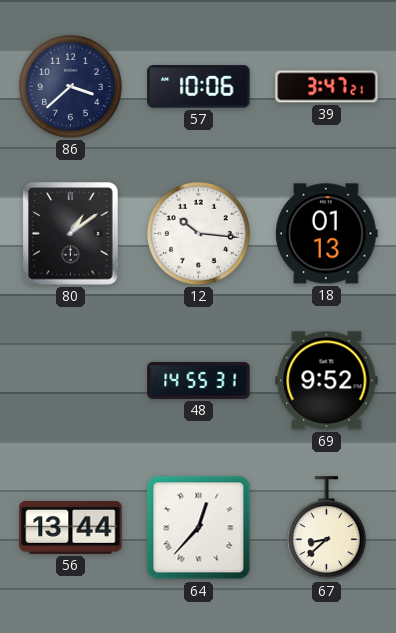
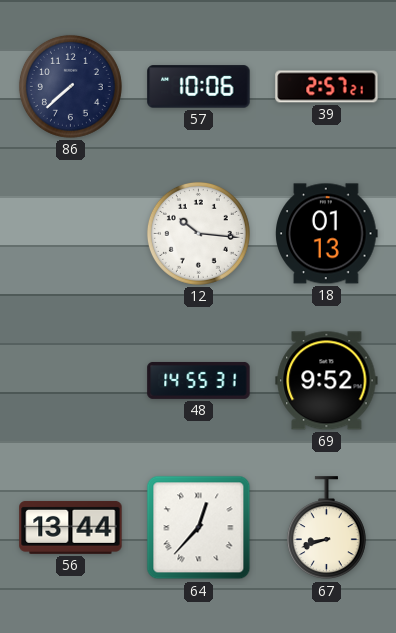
86: 3:38 -> 7:38
39: 3:47 -> 2:57
80: 1:09 -> none
67: 8:38 -> 8:42
